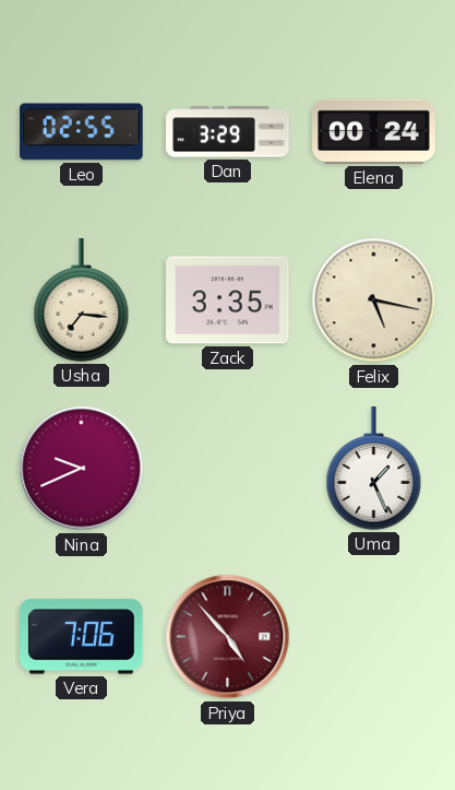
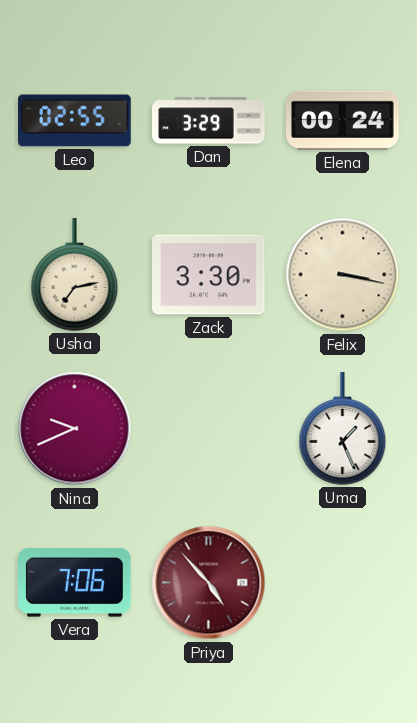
Usha: 7:16 -> 7:13
Zack: 3:35 -> 3:30
Felix: 5:17 -> 3:17
